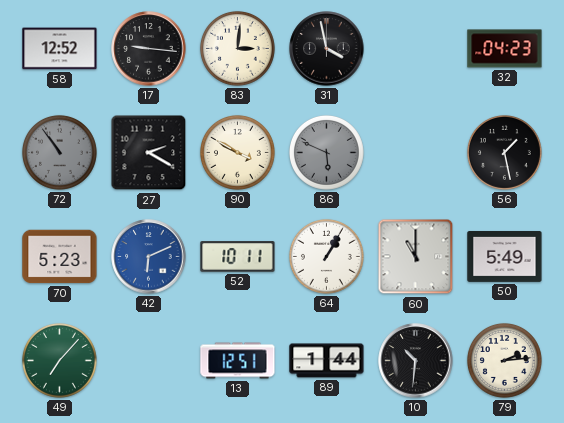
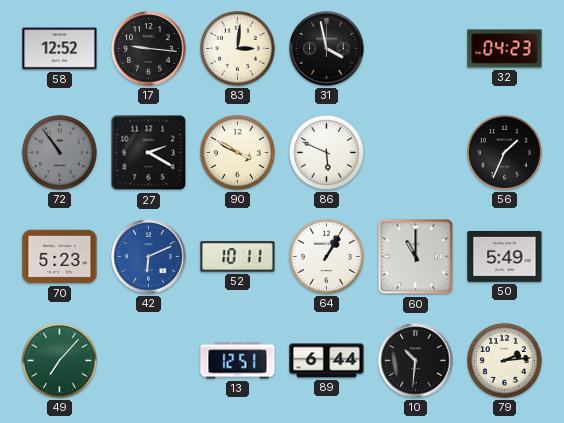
86 dial: grey -> white
56: 1:28 -> 1:34
89: 1:44 -> 6:44
